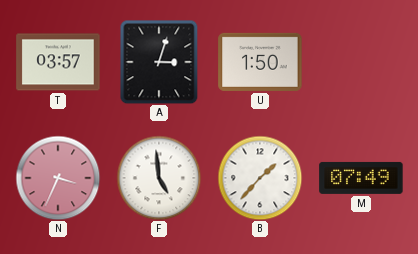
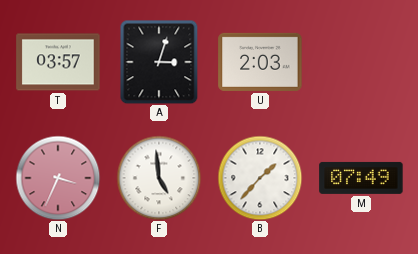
U: 1:50 -> 2:03
